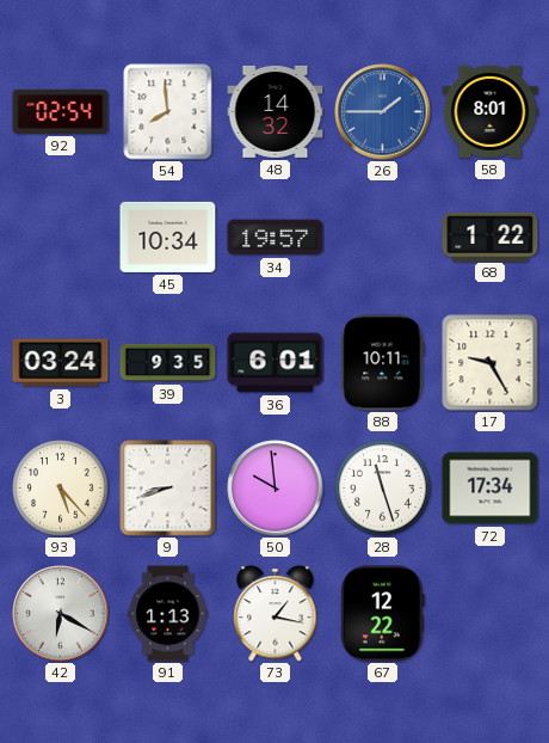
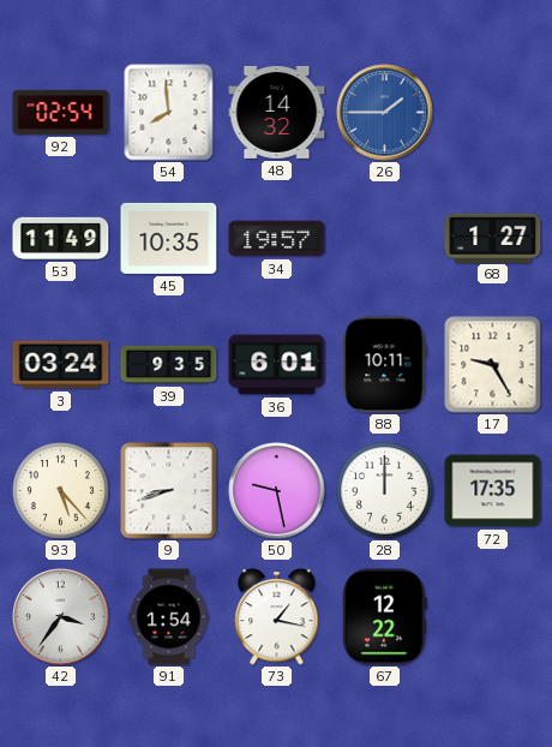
58: 8:01 -> none
53: none -> 11:49
45: 10:34 -> 10:35
68: 1:22 -> 1:27
50: 9:59 -> 9:28
28: 11:27 -> 12:00
72: 17:34 -> 17:35
42: 6:20 -> 3:36
91: 1:13 -> 1:54
